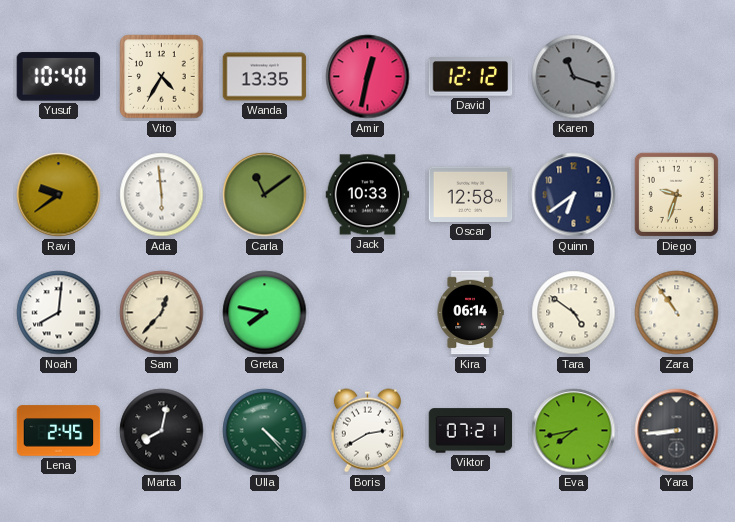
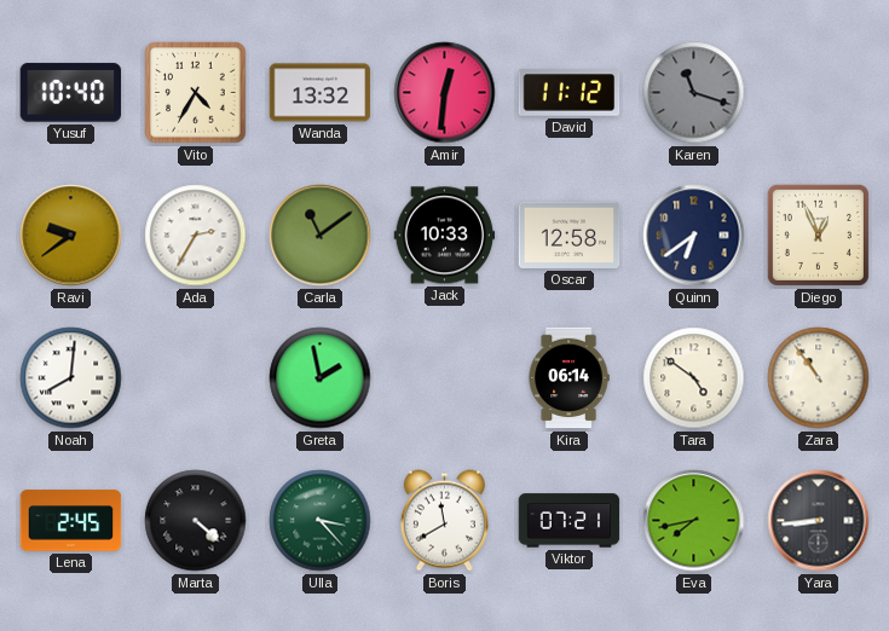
Wanda: 13:35 -> 13:32
Amir: 12:32 -> 12:31
David: 12:12 -> 11:12
Ada: 5:59 -> 2:35
Diego: 9:33 -> 12:56
Sam: 12:37 -> none
Greta: 7:47 -> 1:58
Marta: 8:02 -> 4:22
Ulla: 4:23 -> 3:23
Boris: 2:40 -> 11:40
